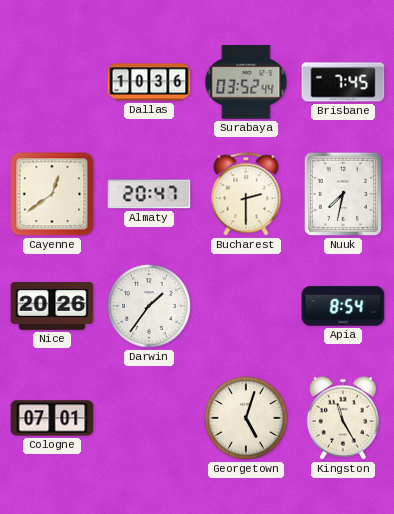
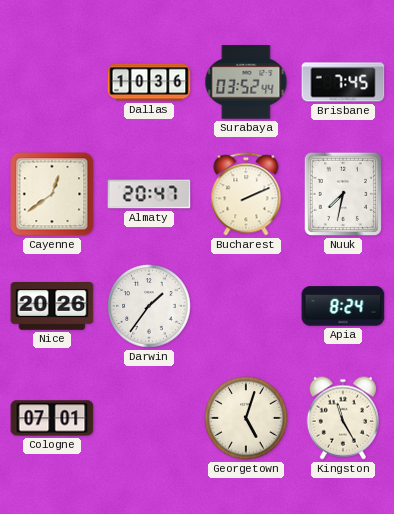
Bucharest: 2:30 -> 2:11
Apia: 8:54 -> 8:24
